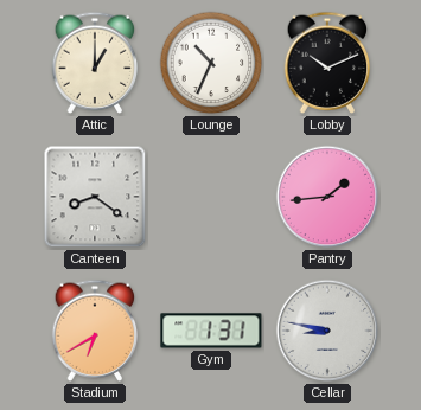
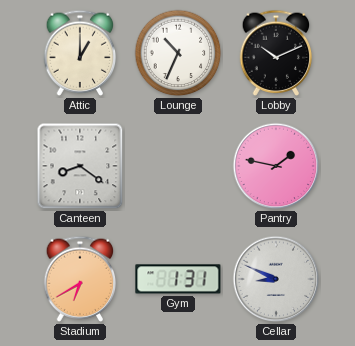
Pantry: 1:44 -> 1:47
Cellar: 8:47 -> 8:49
